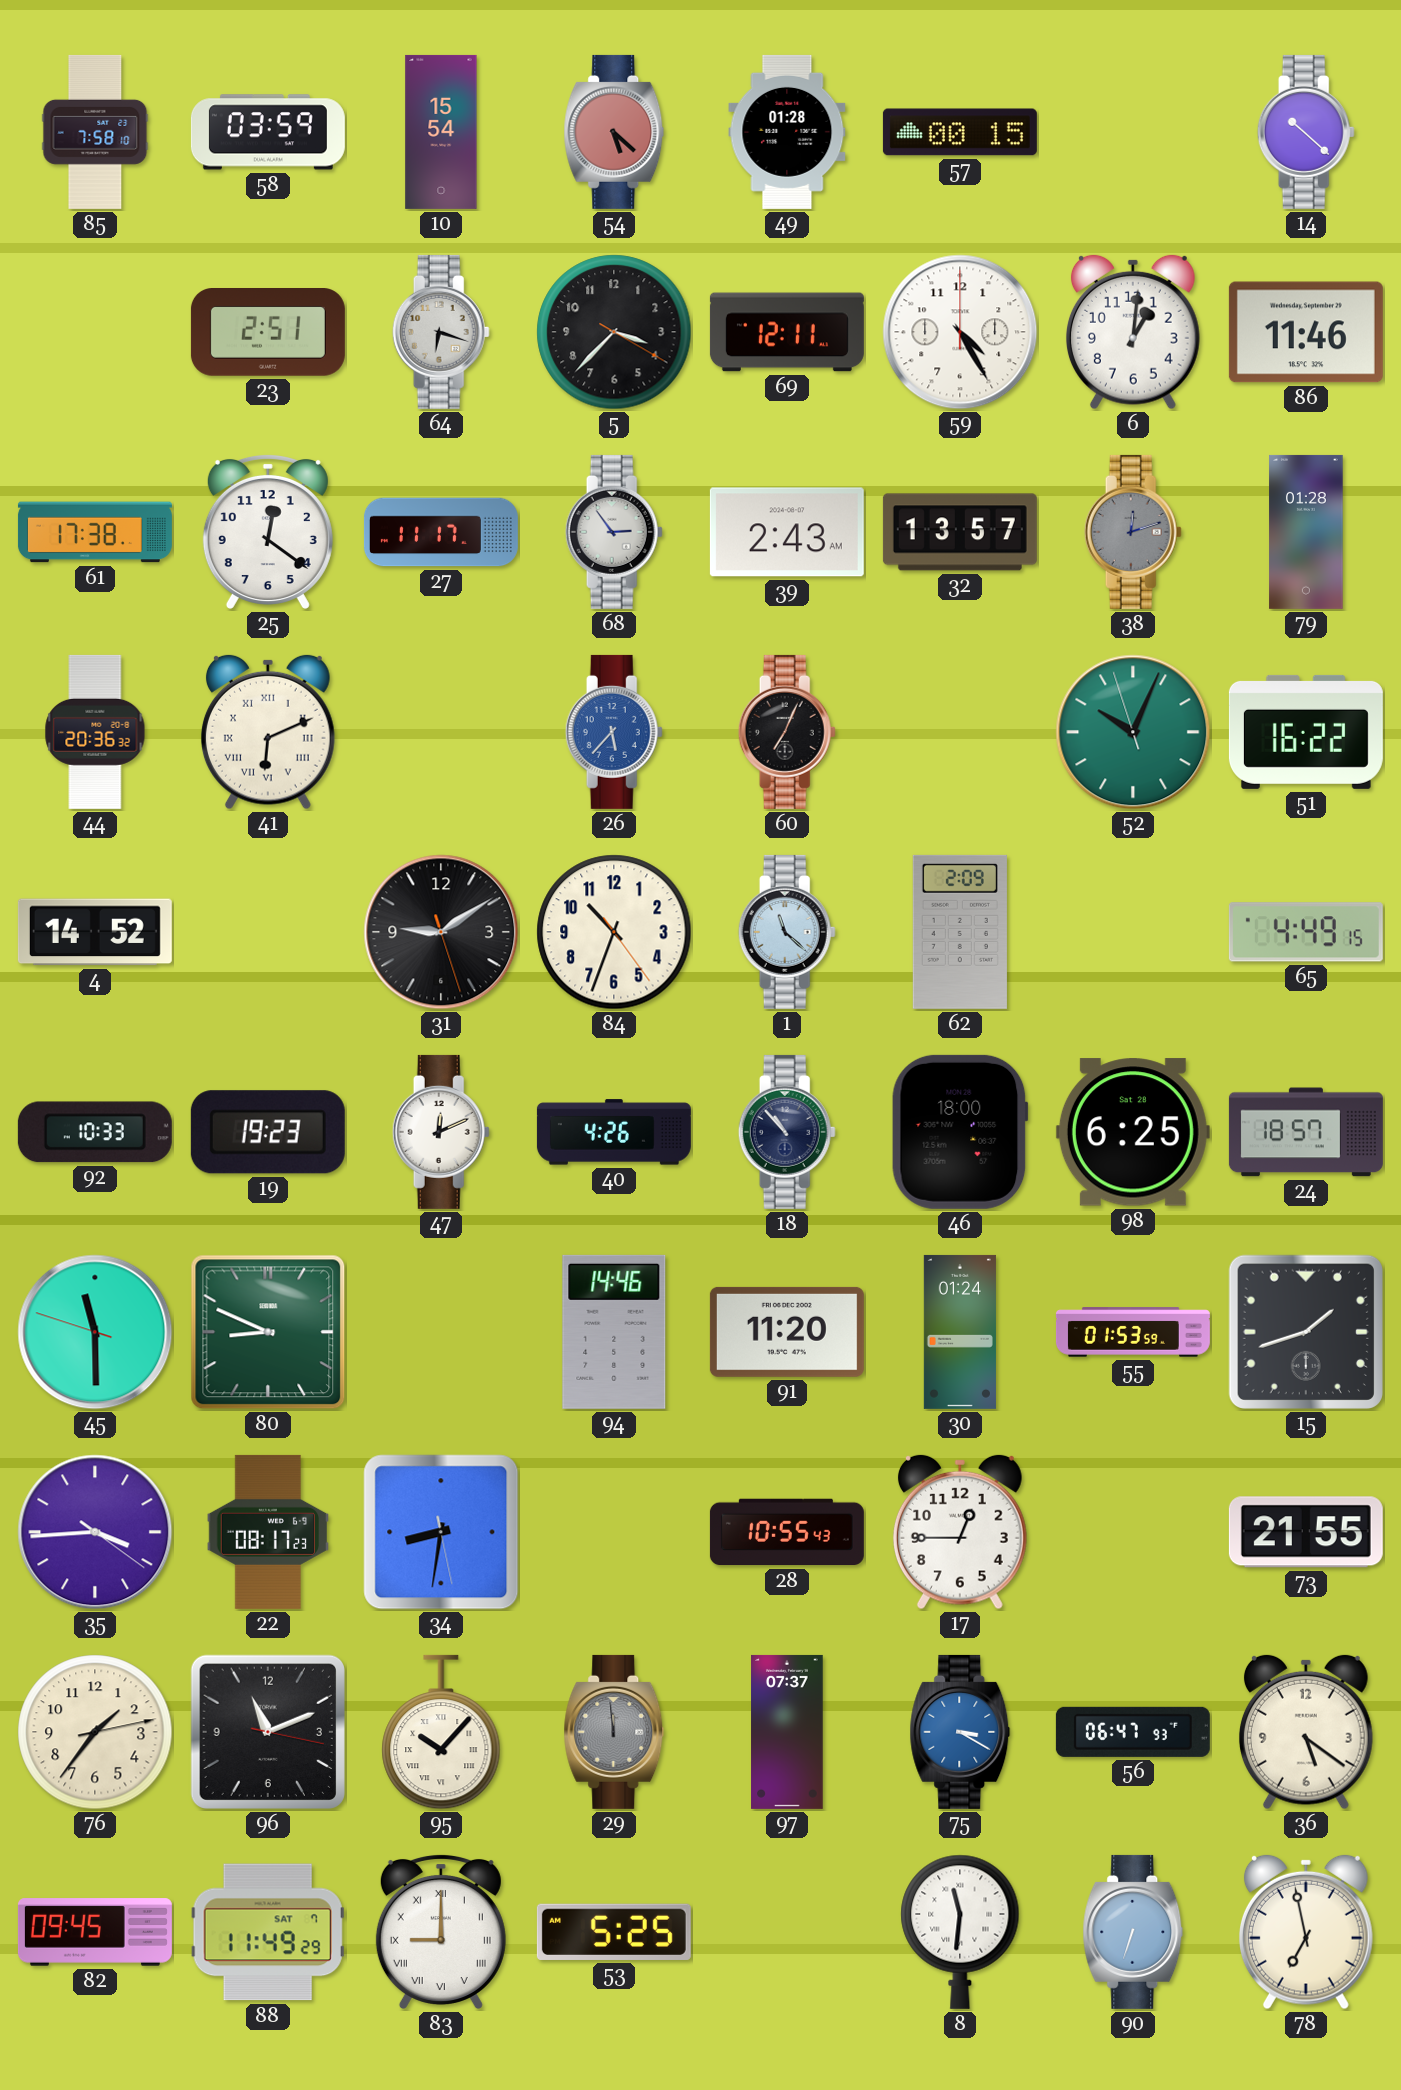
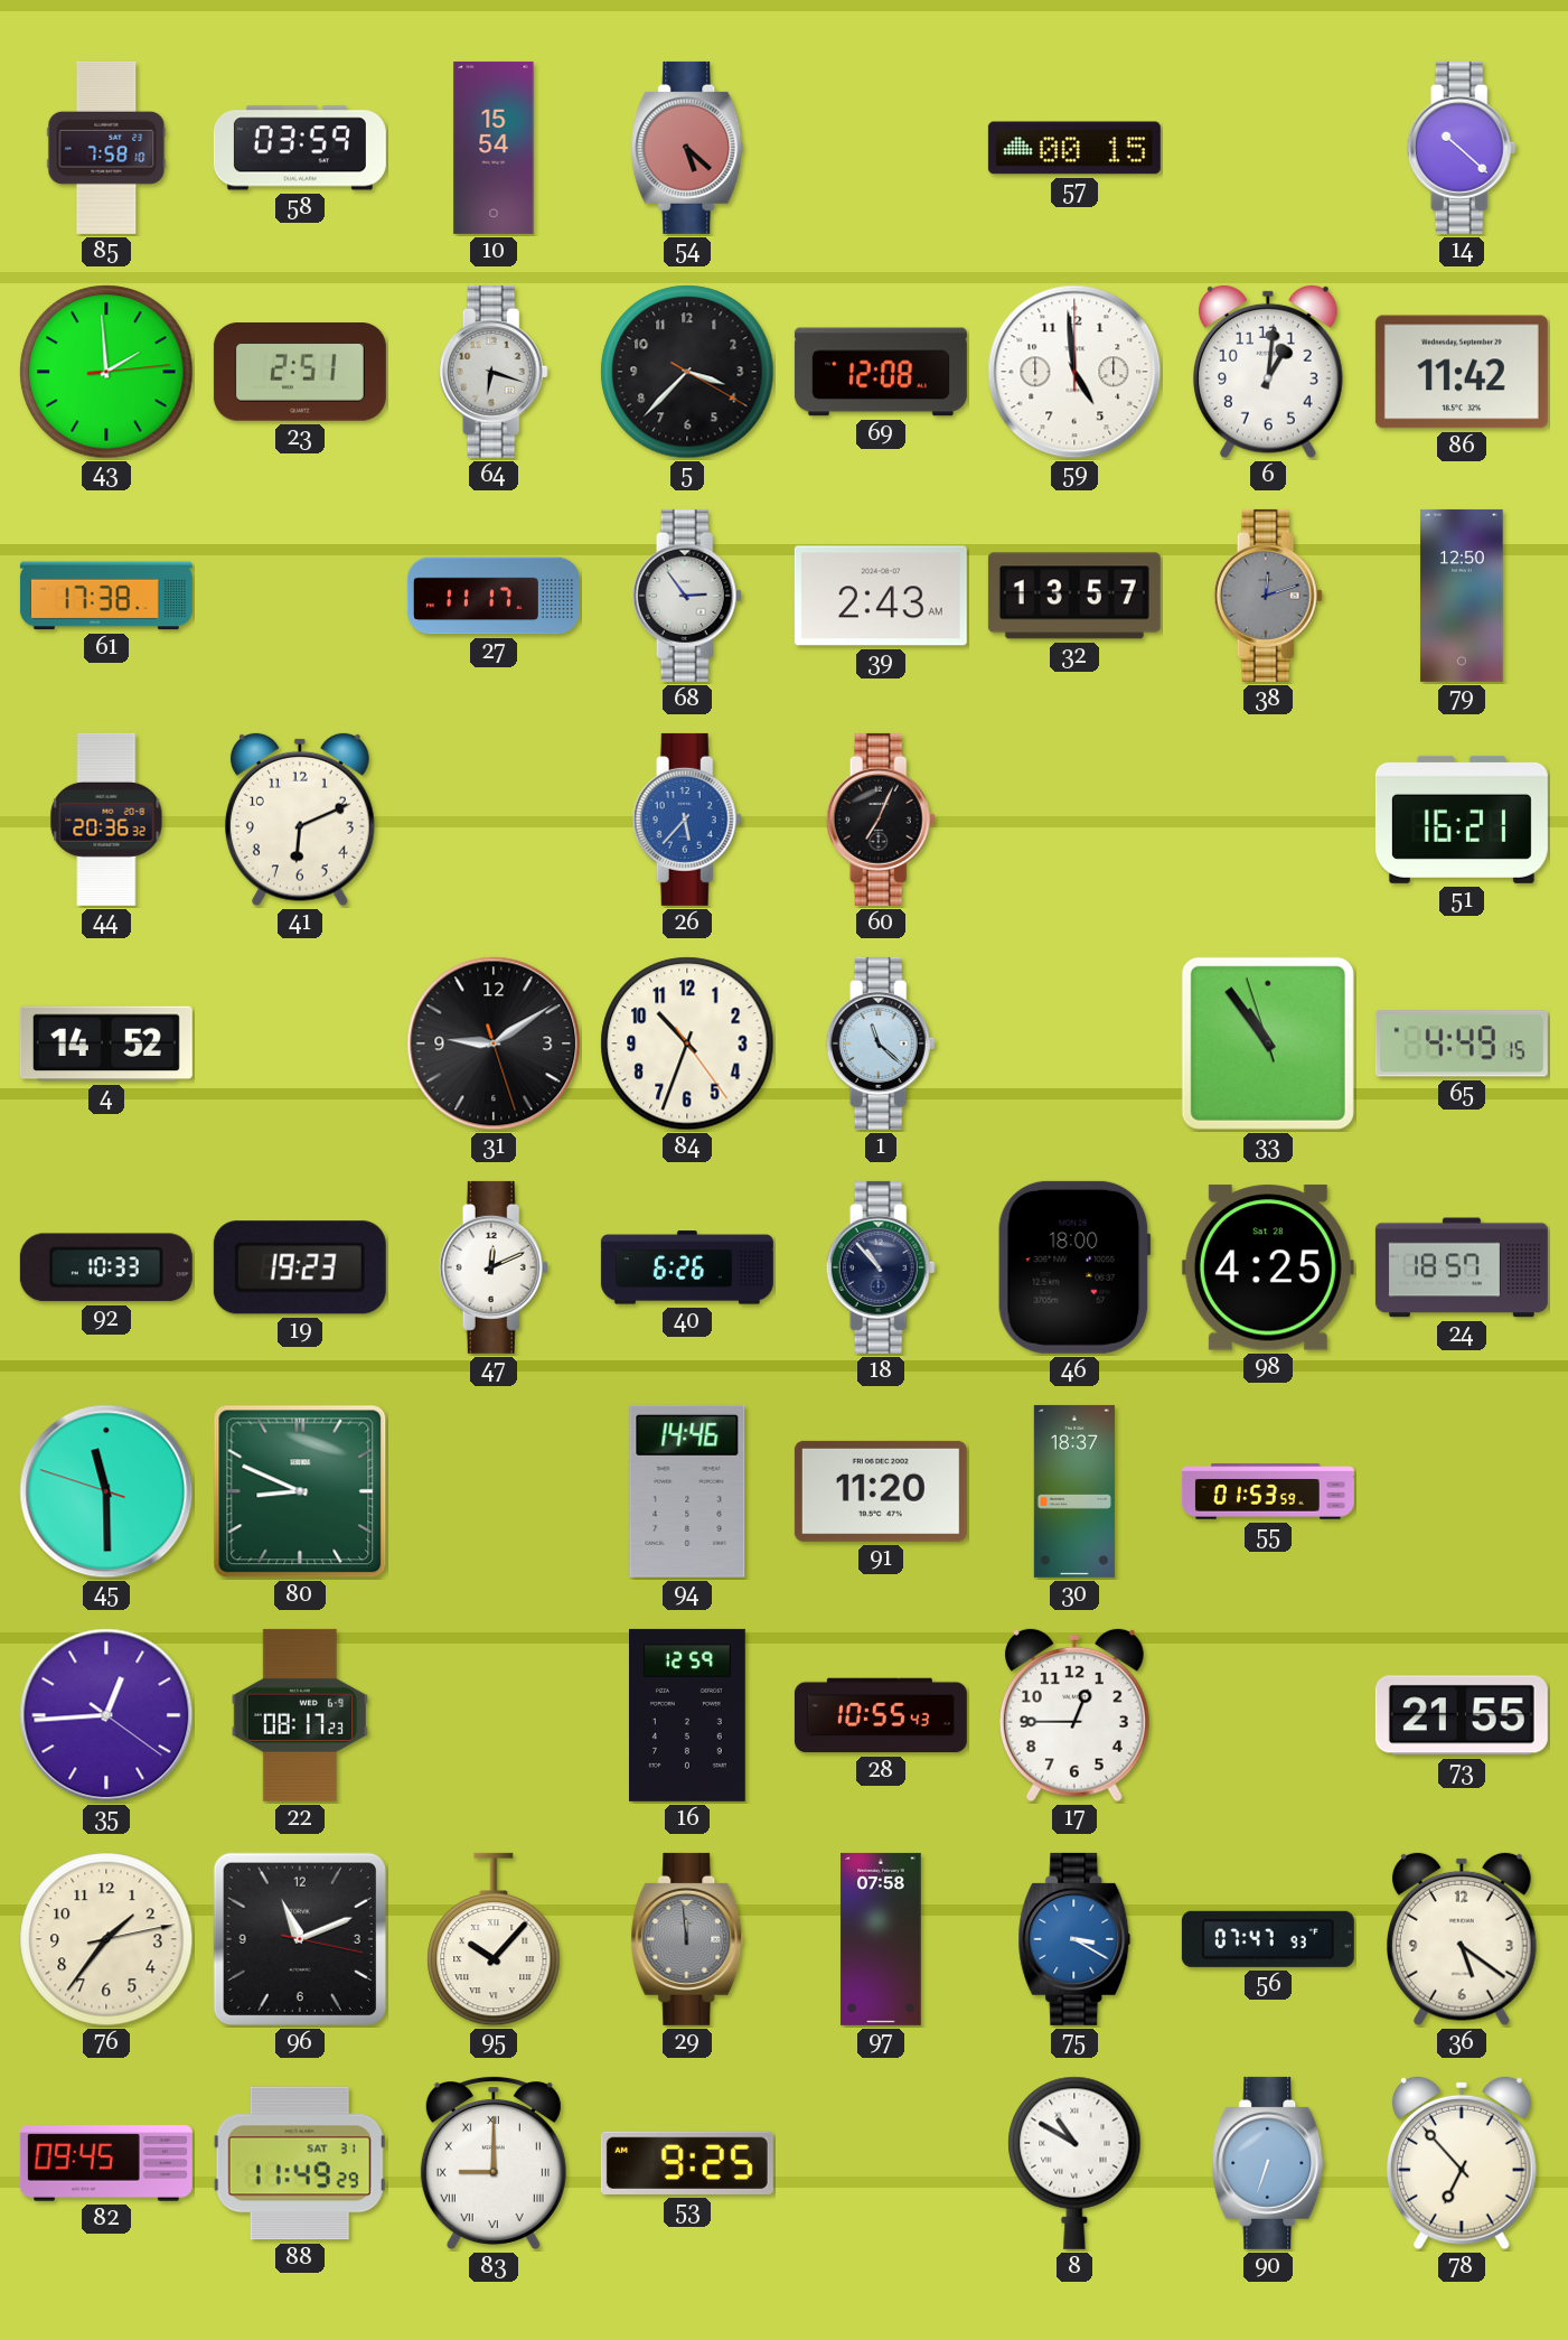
49: 01:28 -> none
43: none -> 1:59
69: 12:11 -> 12:08
59: 4:25 -> 4:59
86: 11:46 -> 11:42
25: 12:21 -> none
79: 01:28 -> 12:50
41 numerals: Roman -> Arabic
52: 10:03 -> none
51: 16:22 -> 16:21
62: 2:09 -> none
33: none -> 10:53
40: 4:26 -> 6:26
98: 6:25 -> 4:25
30: 01:24 -> 18:37
15: 1:42 -> none
35: 3:44 -> 12:44
34: 8:31 -> none
16: none -> 12:59
97: 07:37 -> 07:58
56: 06:47 -> 07:47
88 date: SAT 7 -> SAT 31
53: 5:25 -> 9:25
8: 11:31 -> 10:50
78: 6:58 -> 6:53
